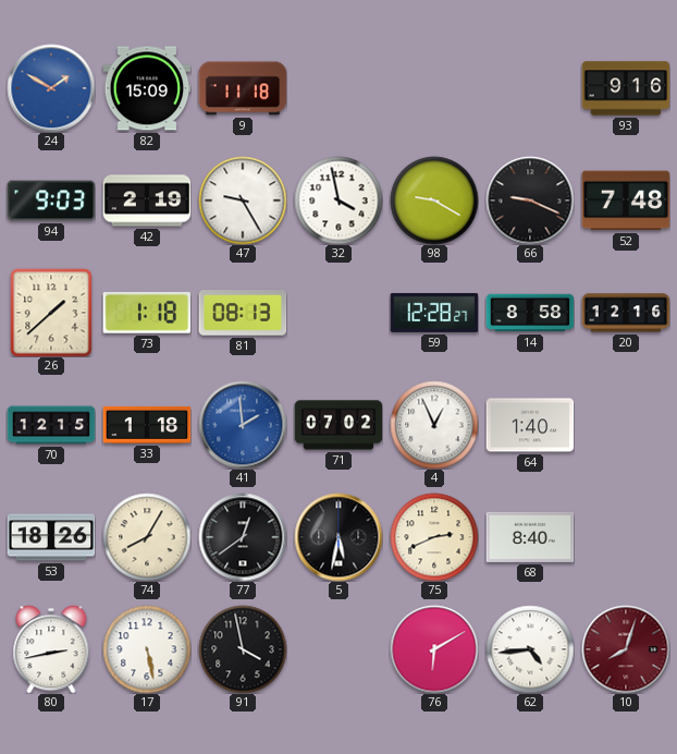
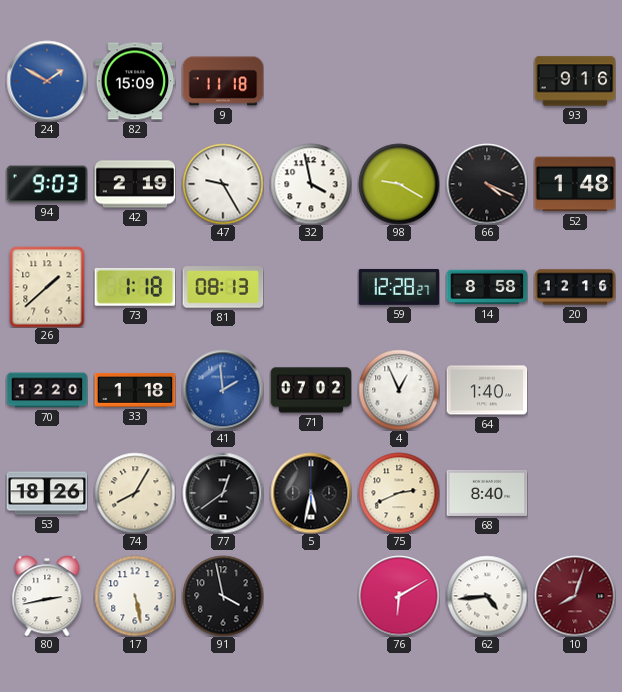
66: 9:19 -> 4:19
52: 7:48 -> 1:48
70: 12:15 -> 12:20
